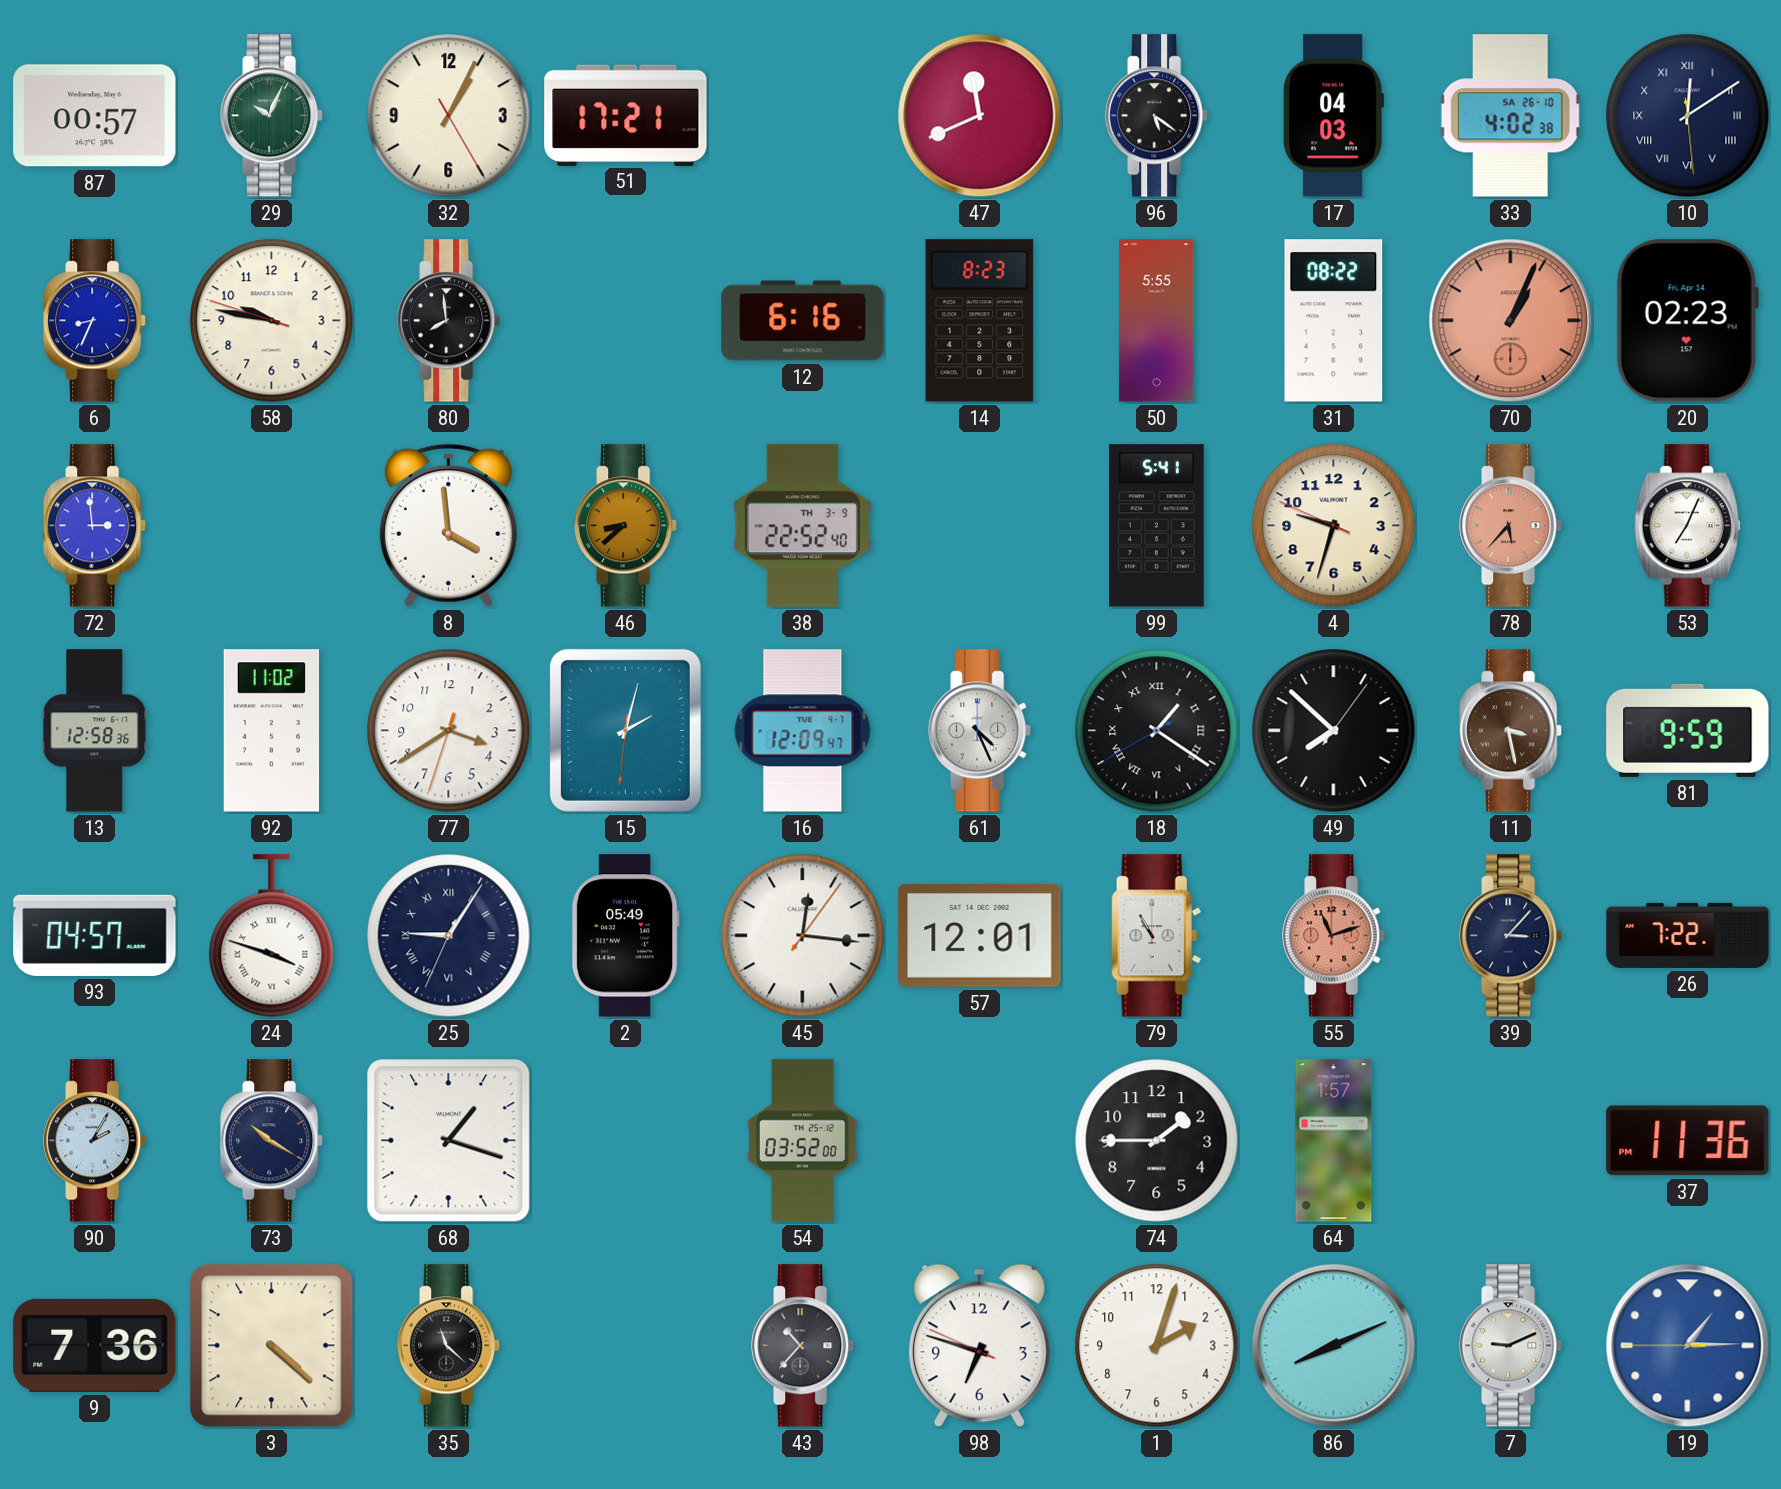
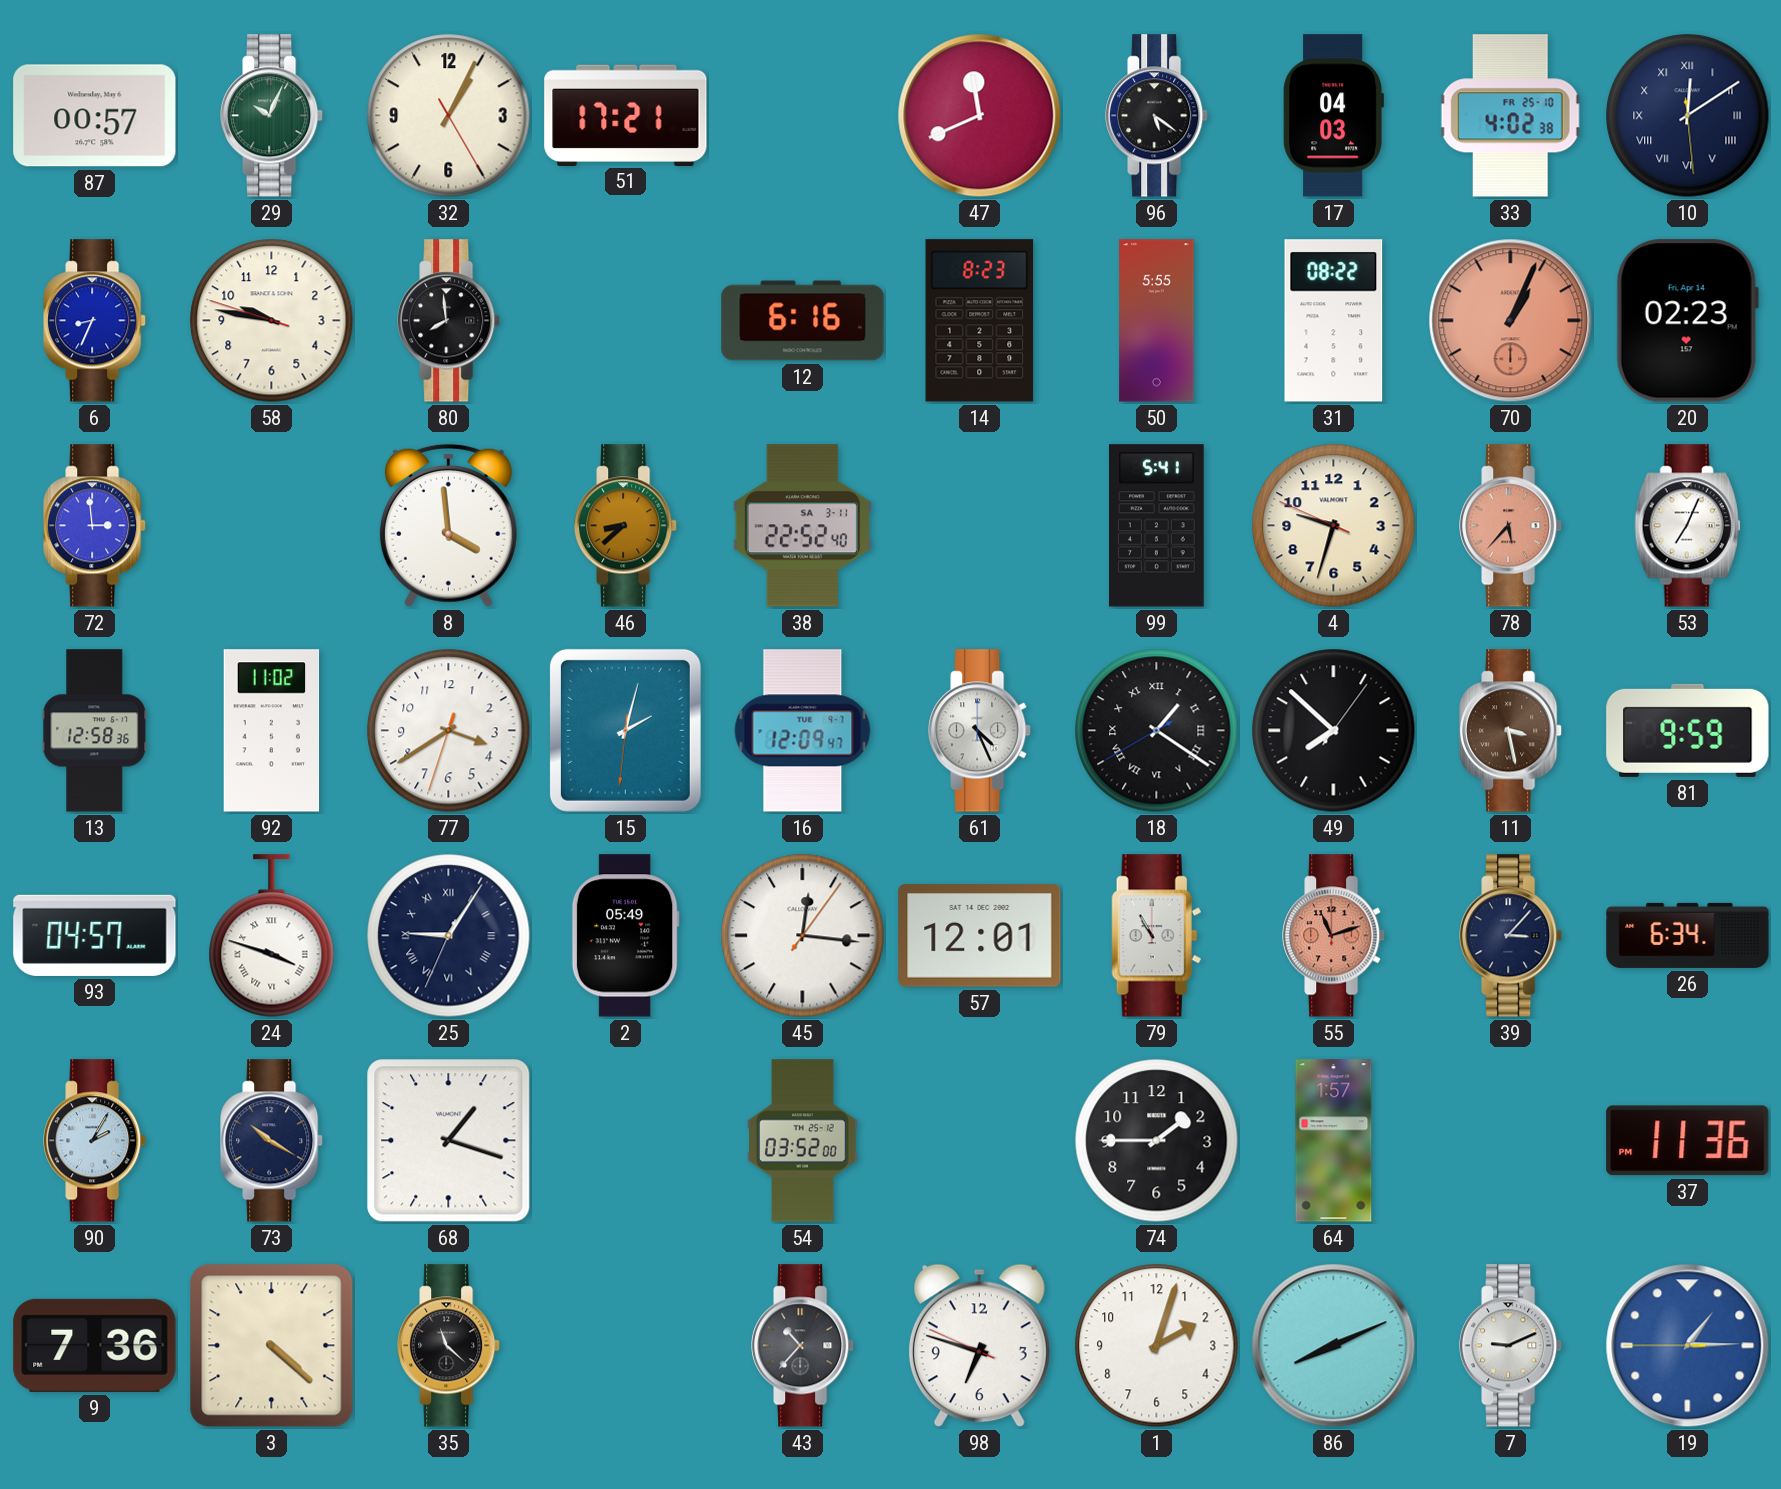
33 date: SA 26-10 -> FR 25-10
38 date: TH 3-9 -> SA 3-11
26: 7:22 -> 6:34
